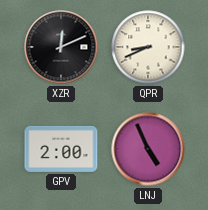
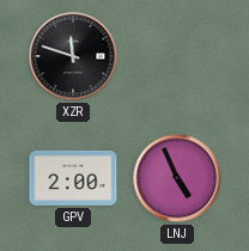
XZR: 12:11 -> 11:48
QPR: 8:41 -> none
